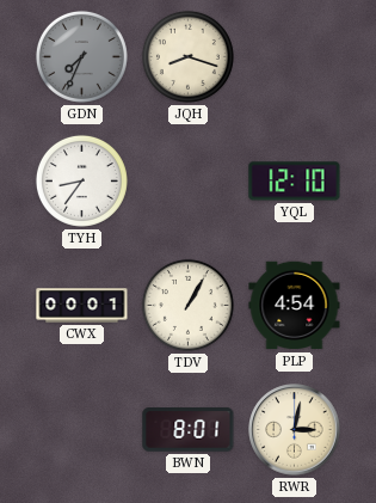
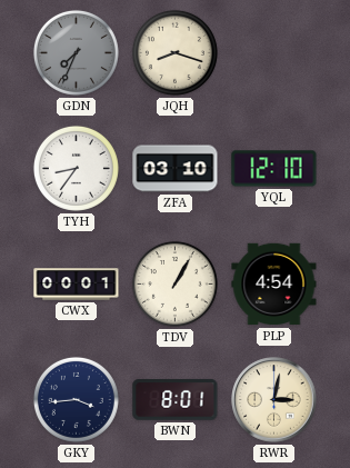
ZFA: none -> 03:10
GKY: none -> 3:44
